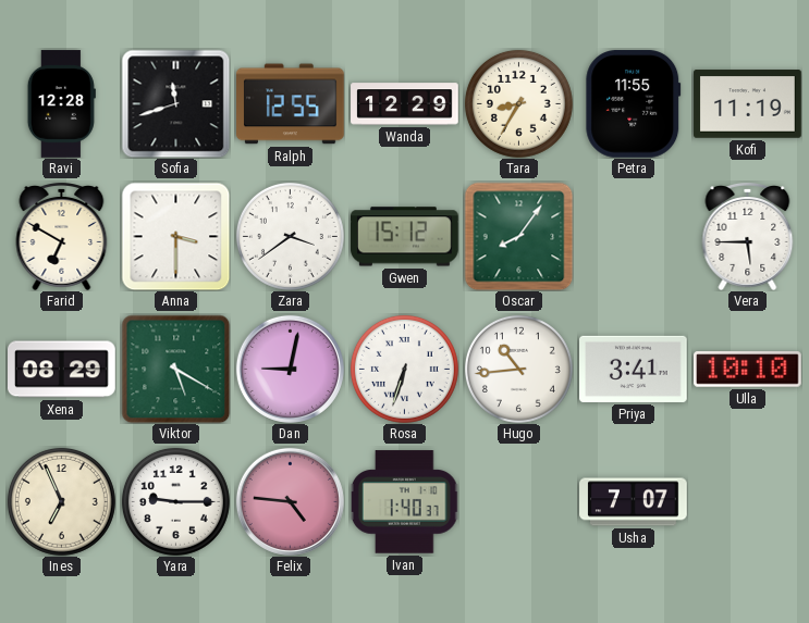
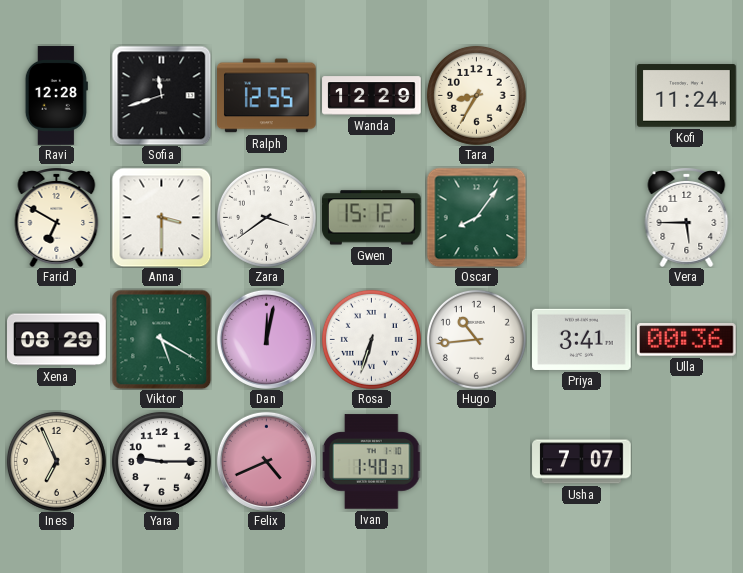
Petra: 11:55 -> none
Kofi: 11:19 -> 11:24
Dan: 9:02 -> 12:02
Ulla: 10:10 -> 00:36
Felix: 4:46 -> 4:41
